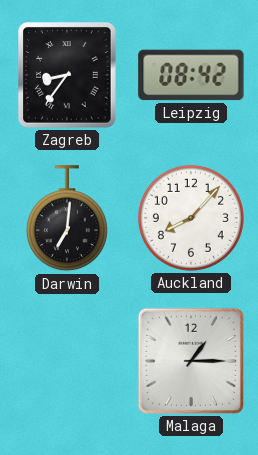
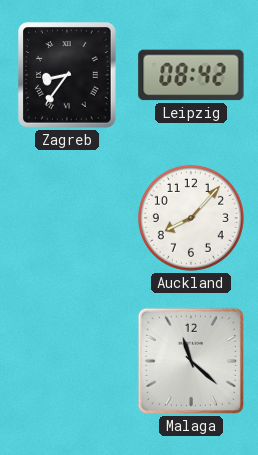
Darwin: 7:01 -> none
Malaga: 1:15 -> 11:22
